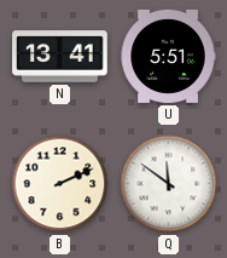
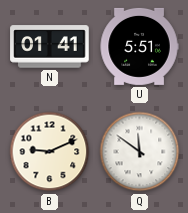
N: 13:41 -> 01:41
B: 2:11 -> 9:11
